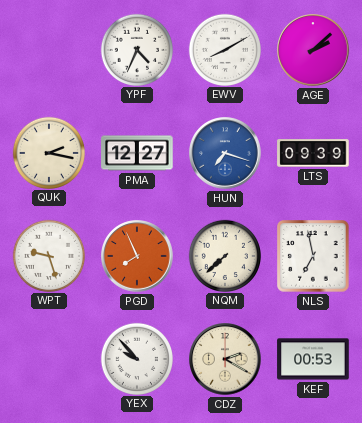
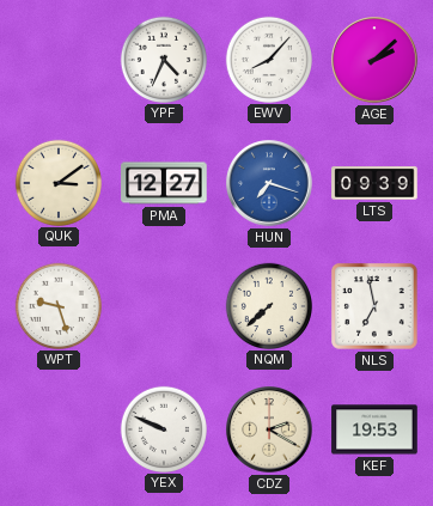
EWV: 8:10 -> 8:07
QUK: 2:17 -> 3:09
PGD: 7:56 -> none
YEX: 9:53 -> 9:49
KEF: 00:53 -> 19:53
